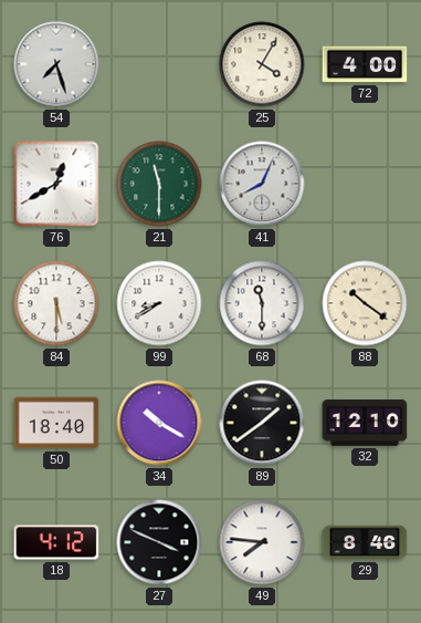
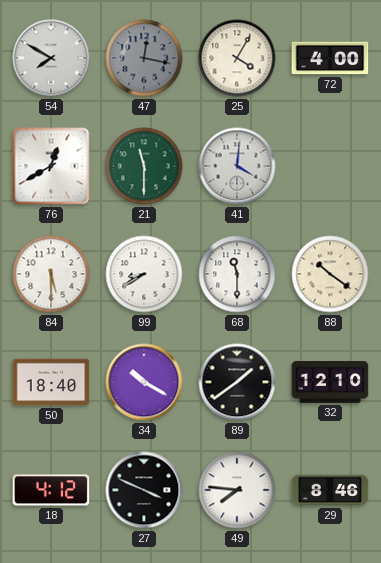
54: 7:27 -> 7:50
47: none -> 12:17
41: 8:04 -> 4:01
